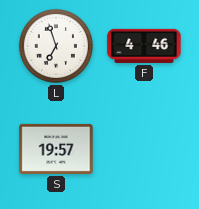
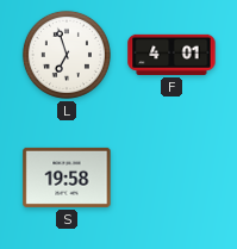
F: 4:46 -> 4:01
S: 19:57 -> 19:58
